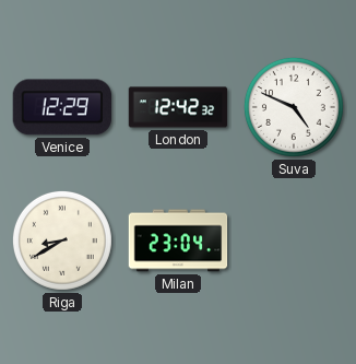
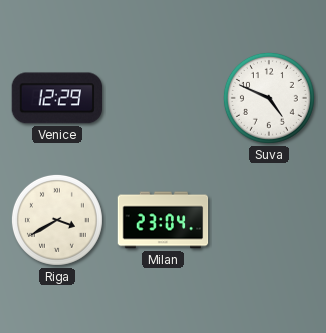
London: 12:42 -> none
Riga: 8:40 -> 3:40
